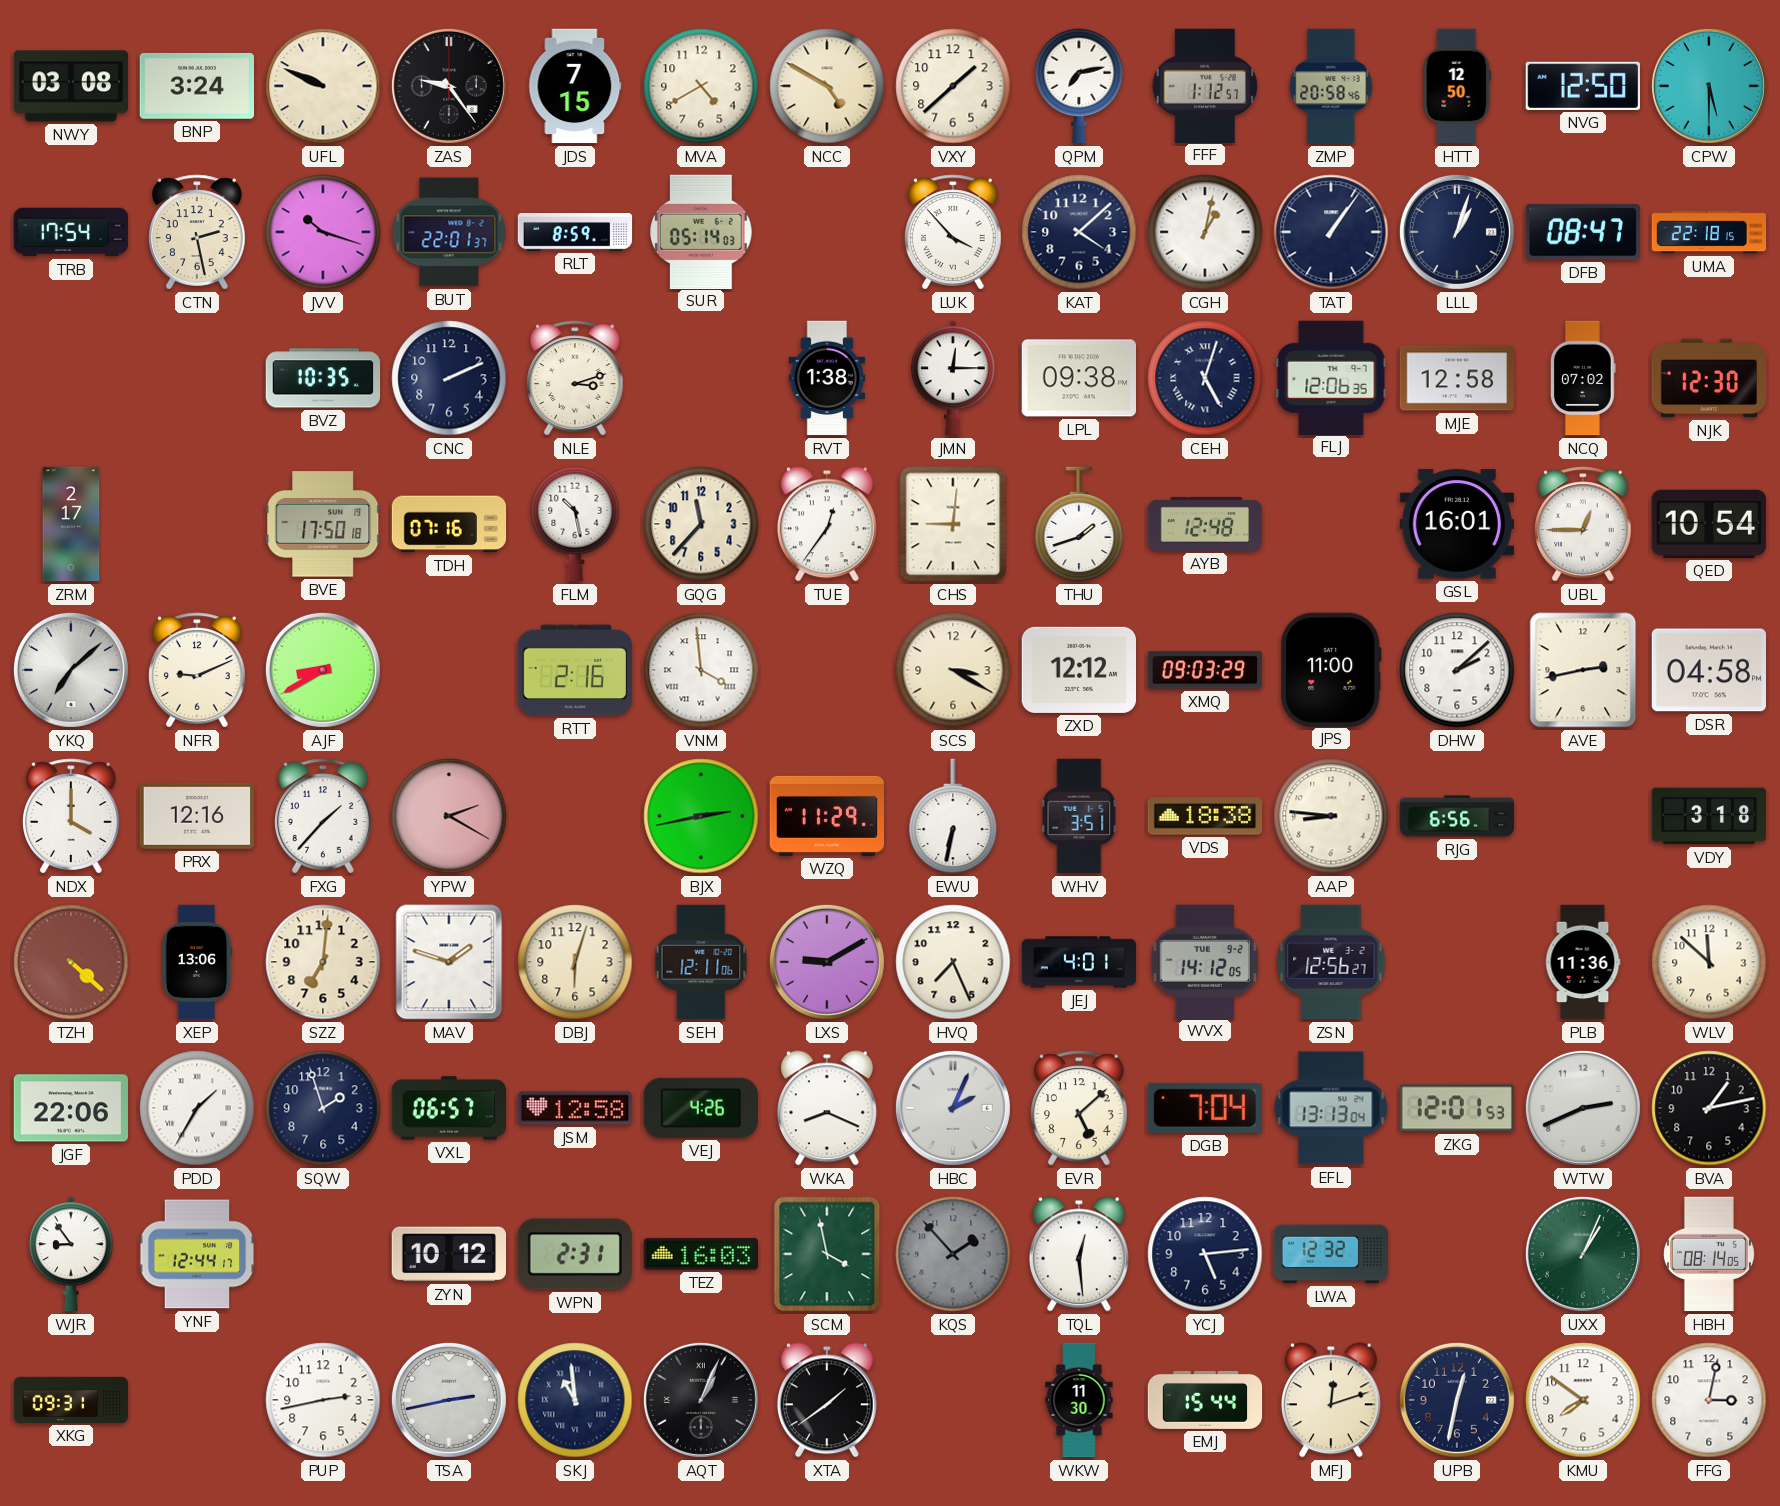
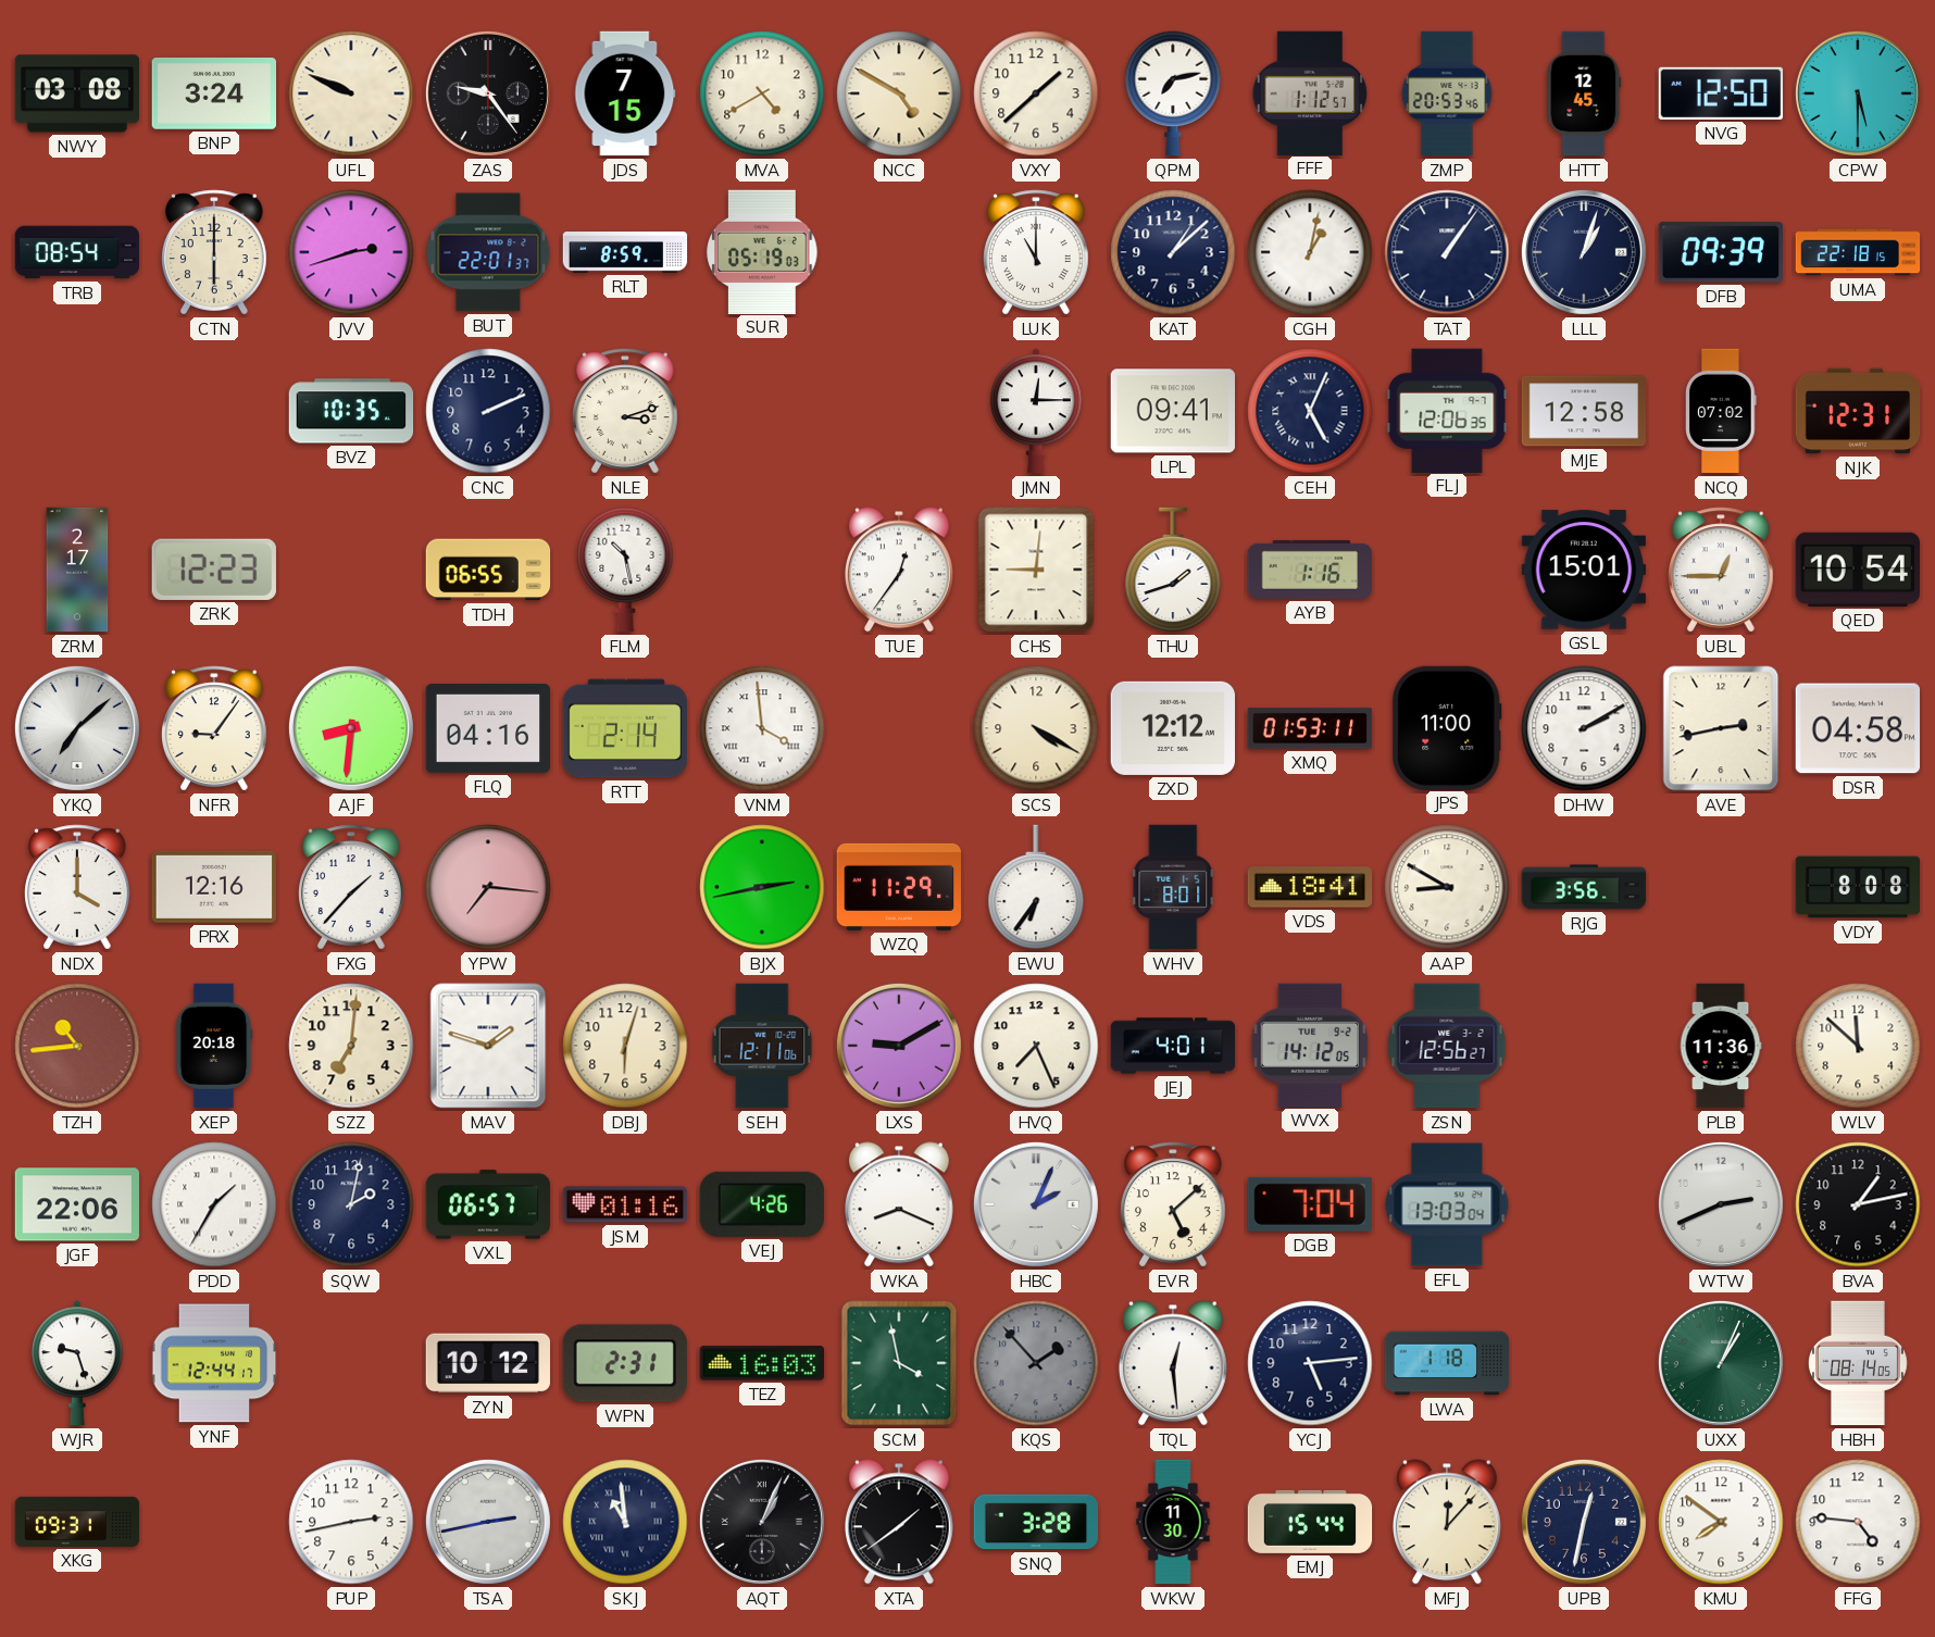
ZMP: 20:58 -> 20:53
HTT: 12:50 -> 12:45
TRB: 17:54 -> 08:54
CTN: 2:28 -> 6:00
JVV: 10:18 -> 2:42
SUR: 05:14 -> 05:19
LUK: 3:53 -> 11:00
KAT: 4:08 -> 1:08
DFB: 08:47 -> 09:39
RVT: 1:38 -> none
LPL: 09:38 -> 09:41
CEH: 5:03 -> 5:04
NJK: 12:30 -> 12:31
ZRK: none -> 12:23
BVE: 17:50 -> none
TDH: 07:16 -> 06:55
GQG: 11:37 -> none
AYB: 12:48 -> 1:16
GSL: 16:01 -> 15:01
NFR: 9:11 -> 9:06
AJF: 8:40 -> 8:31
FLQ: none -> 04:16
RTT: 2:16 -> 2:14
SCS: 3:20 -> 4:20
XMQ: 09:03 -> 01:53
DHW: 2:08 -> 2:10
YPW: 2:20 -> 7:16
EWU: 6:32 -> 6:36
WHV: 3:51 -> 8:01
VDS: 18:38 -> 18:41
AAP: 8:46 -> 8:50
RJG: 6:56 -> 3:56
VDY: 3:18 -> 8:08
TZH: 4:22 -> 10:44
XEP: 13:06 -> 20:18
SQW: 1:57 -> 2:02
JSM: 12:58 -> 01:16
EFL: 13:13 -> 13:03
ZKG: 12:01 -> none
WJR: 8:54 -> 9:27
LWA: 12:32 -> 1:18
SNQ: none -> 3:28
MFJ: 12:12 -> 12:07
FFG: 3:02 -> 4:46
